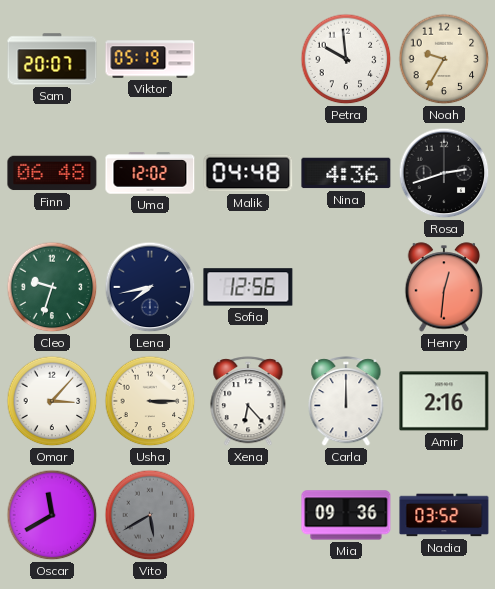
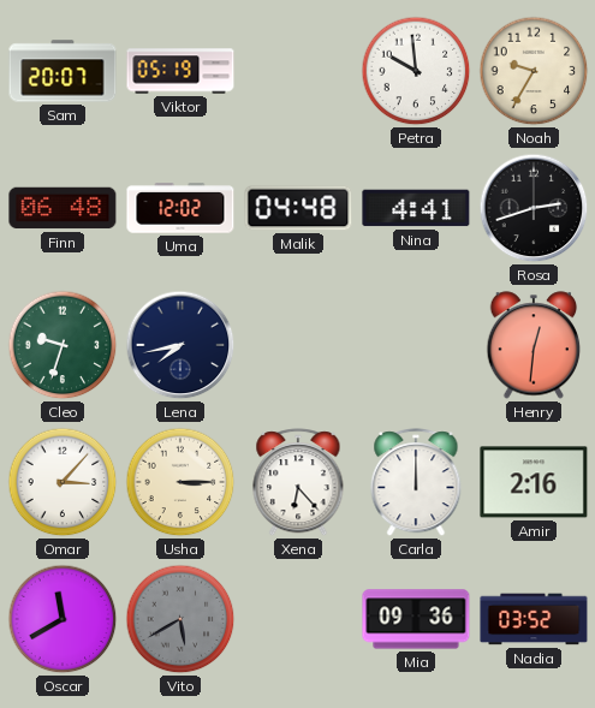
Nina: 4:36 -> 4:41
Sofia: 12:56 -> none
